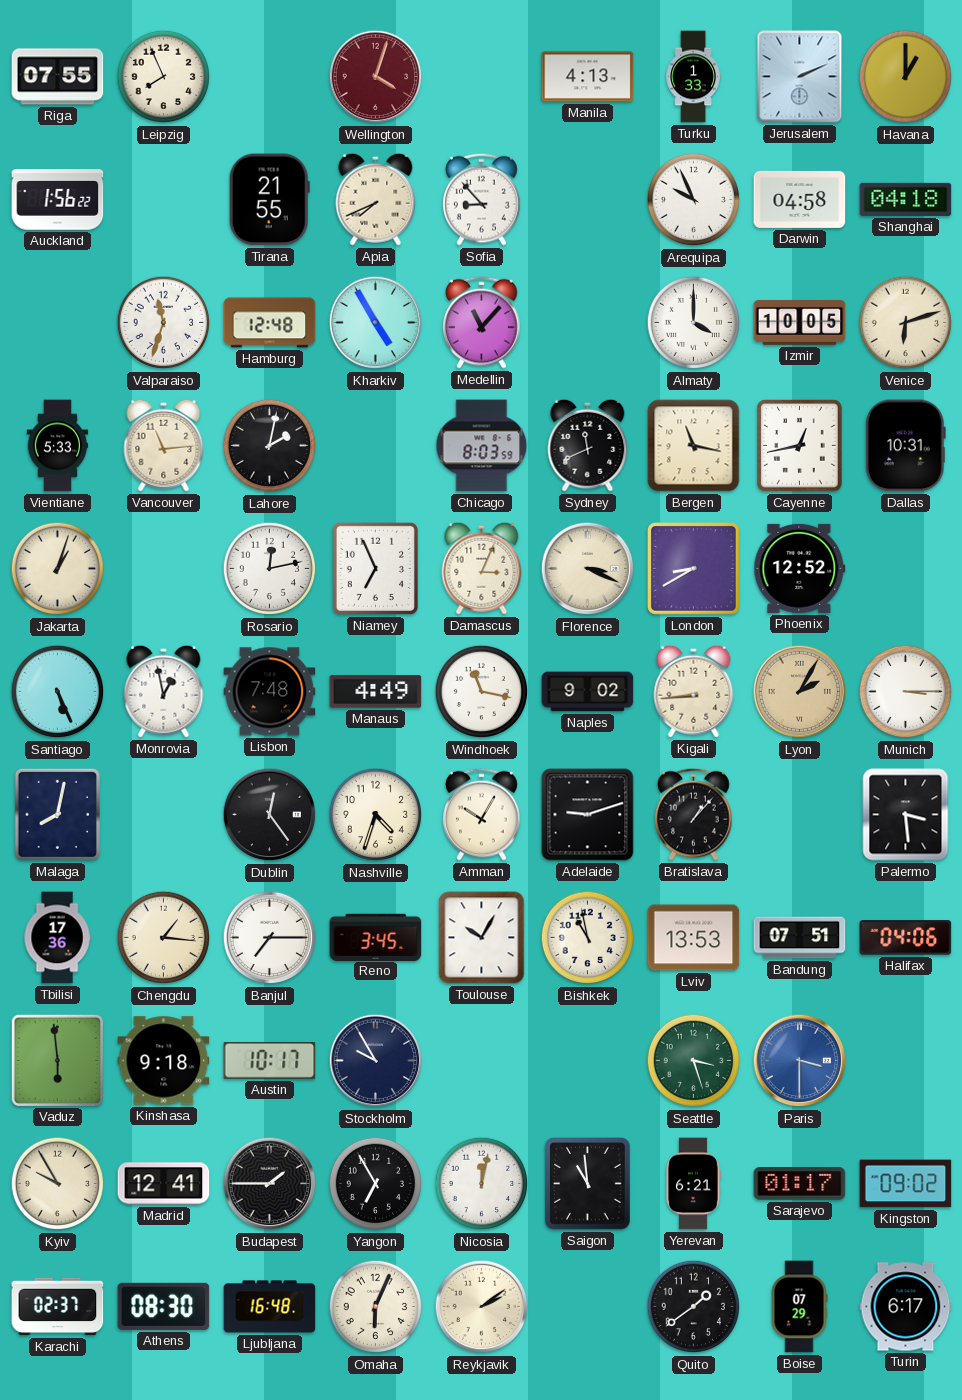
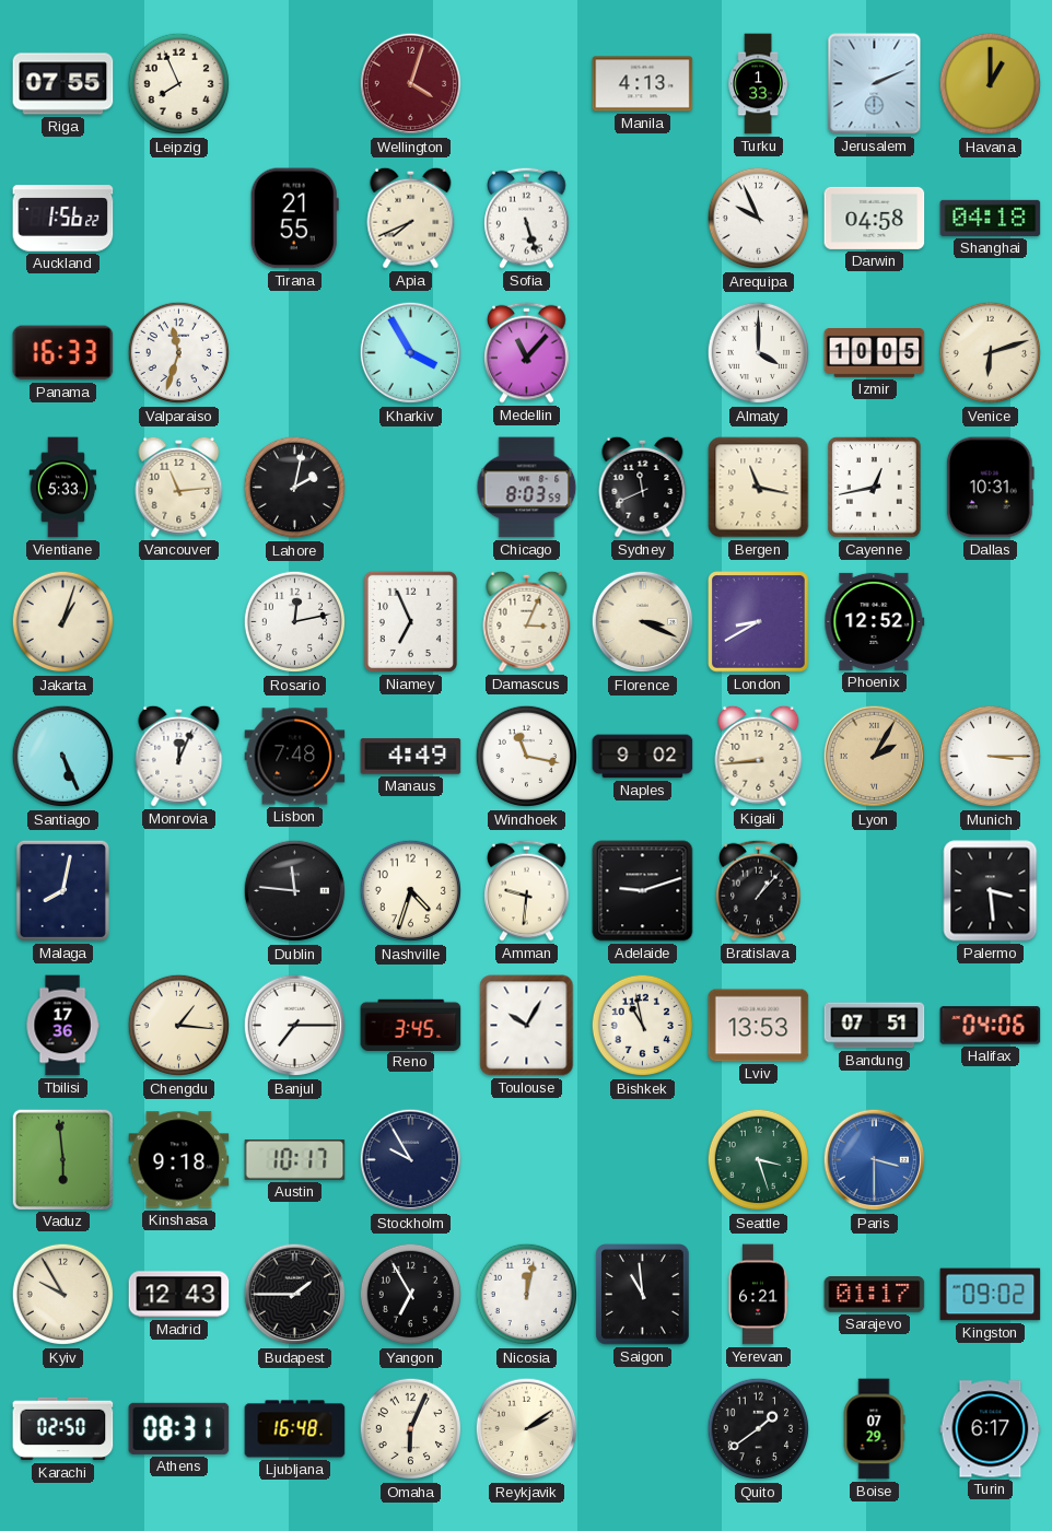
Sofia: 8:53 -> 5:27
Panama: none -> 16:33
Hamburg: 12:48 -> none
Kharkiv: 4:55 -> 3:55
Monrovia: 12:58 -> 12:04
Dublin: 12:24 -> 11:46
Amman: 10:05 -> 9:31
Madrid: 12:41 -> 12:43
Karachi: 02:37 -> 02:50
Athens: 08:30 -> 08:31
